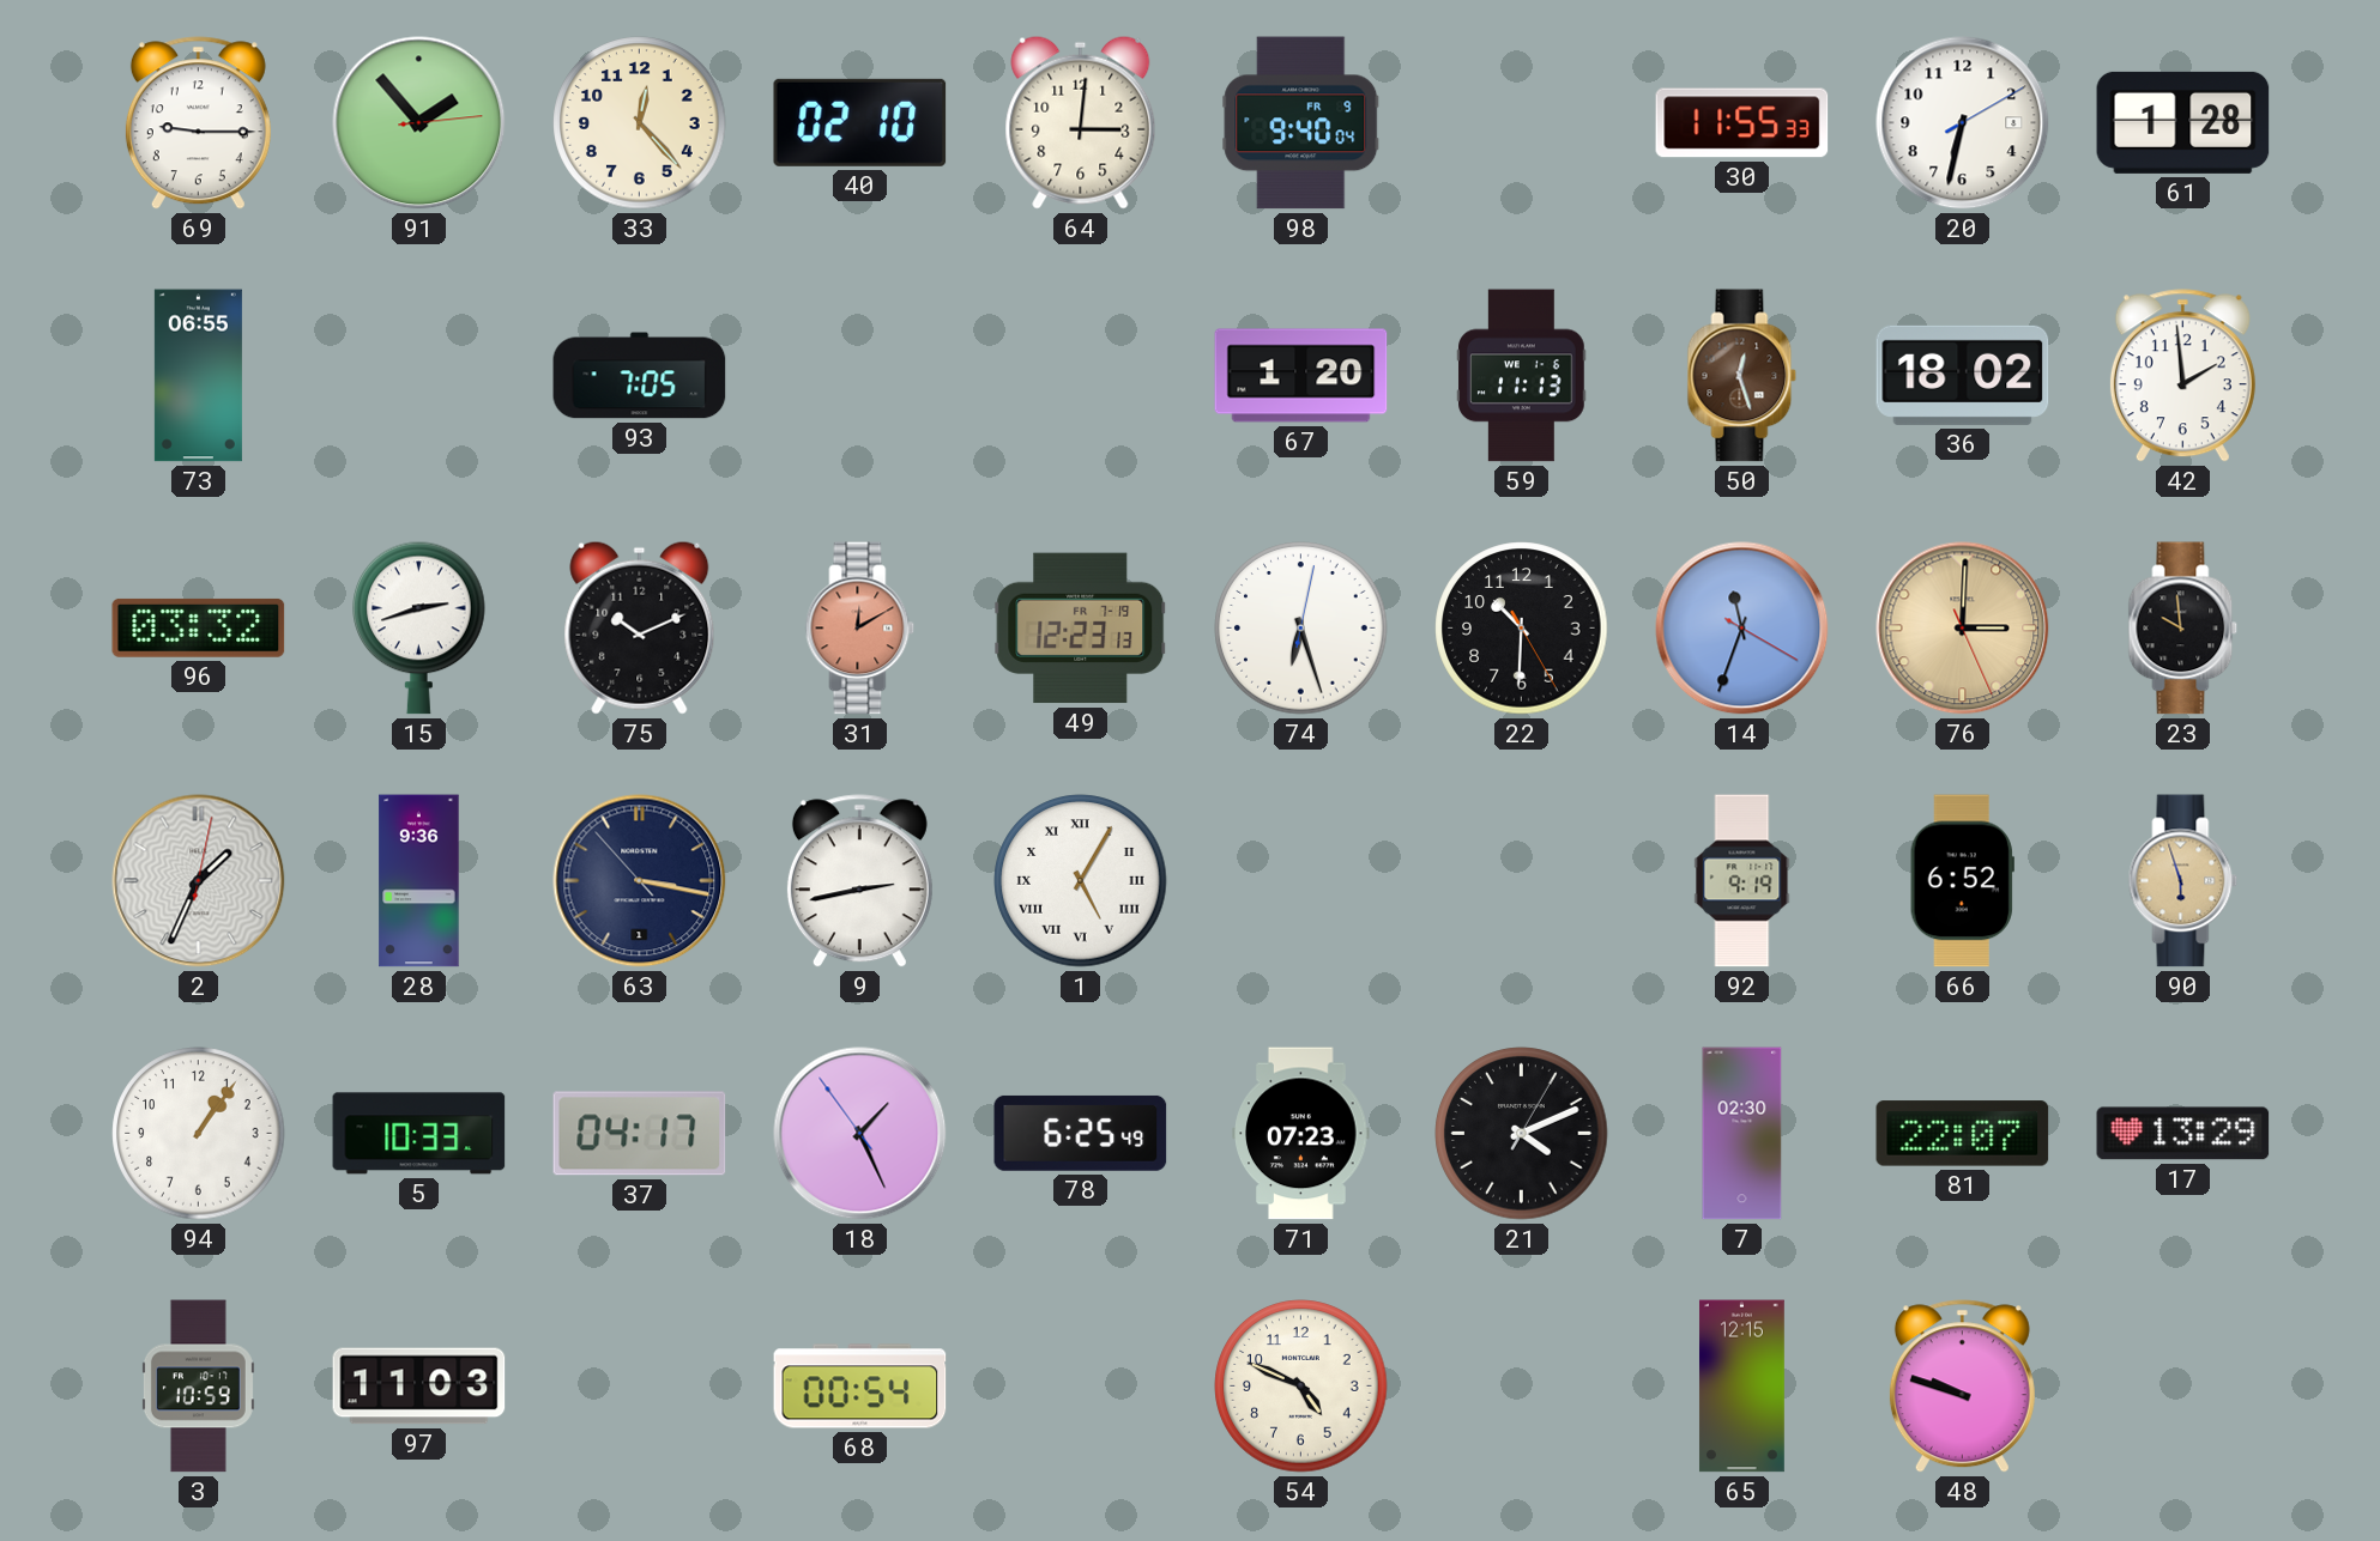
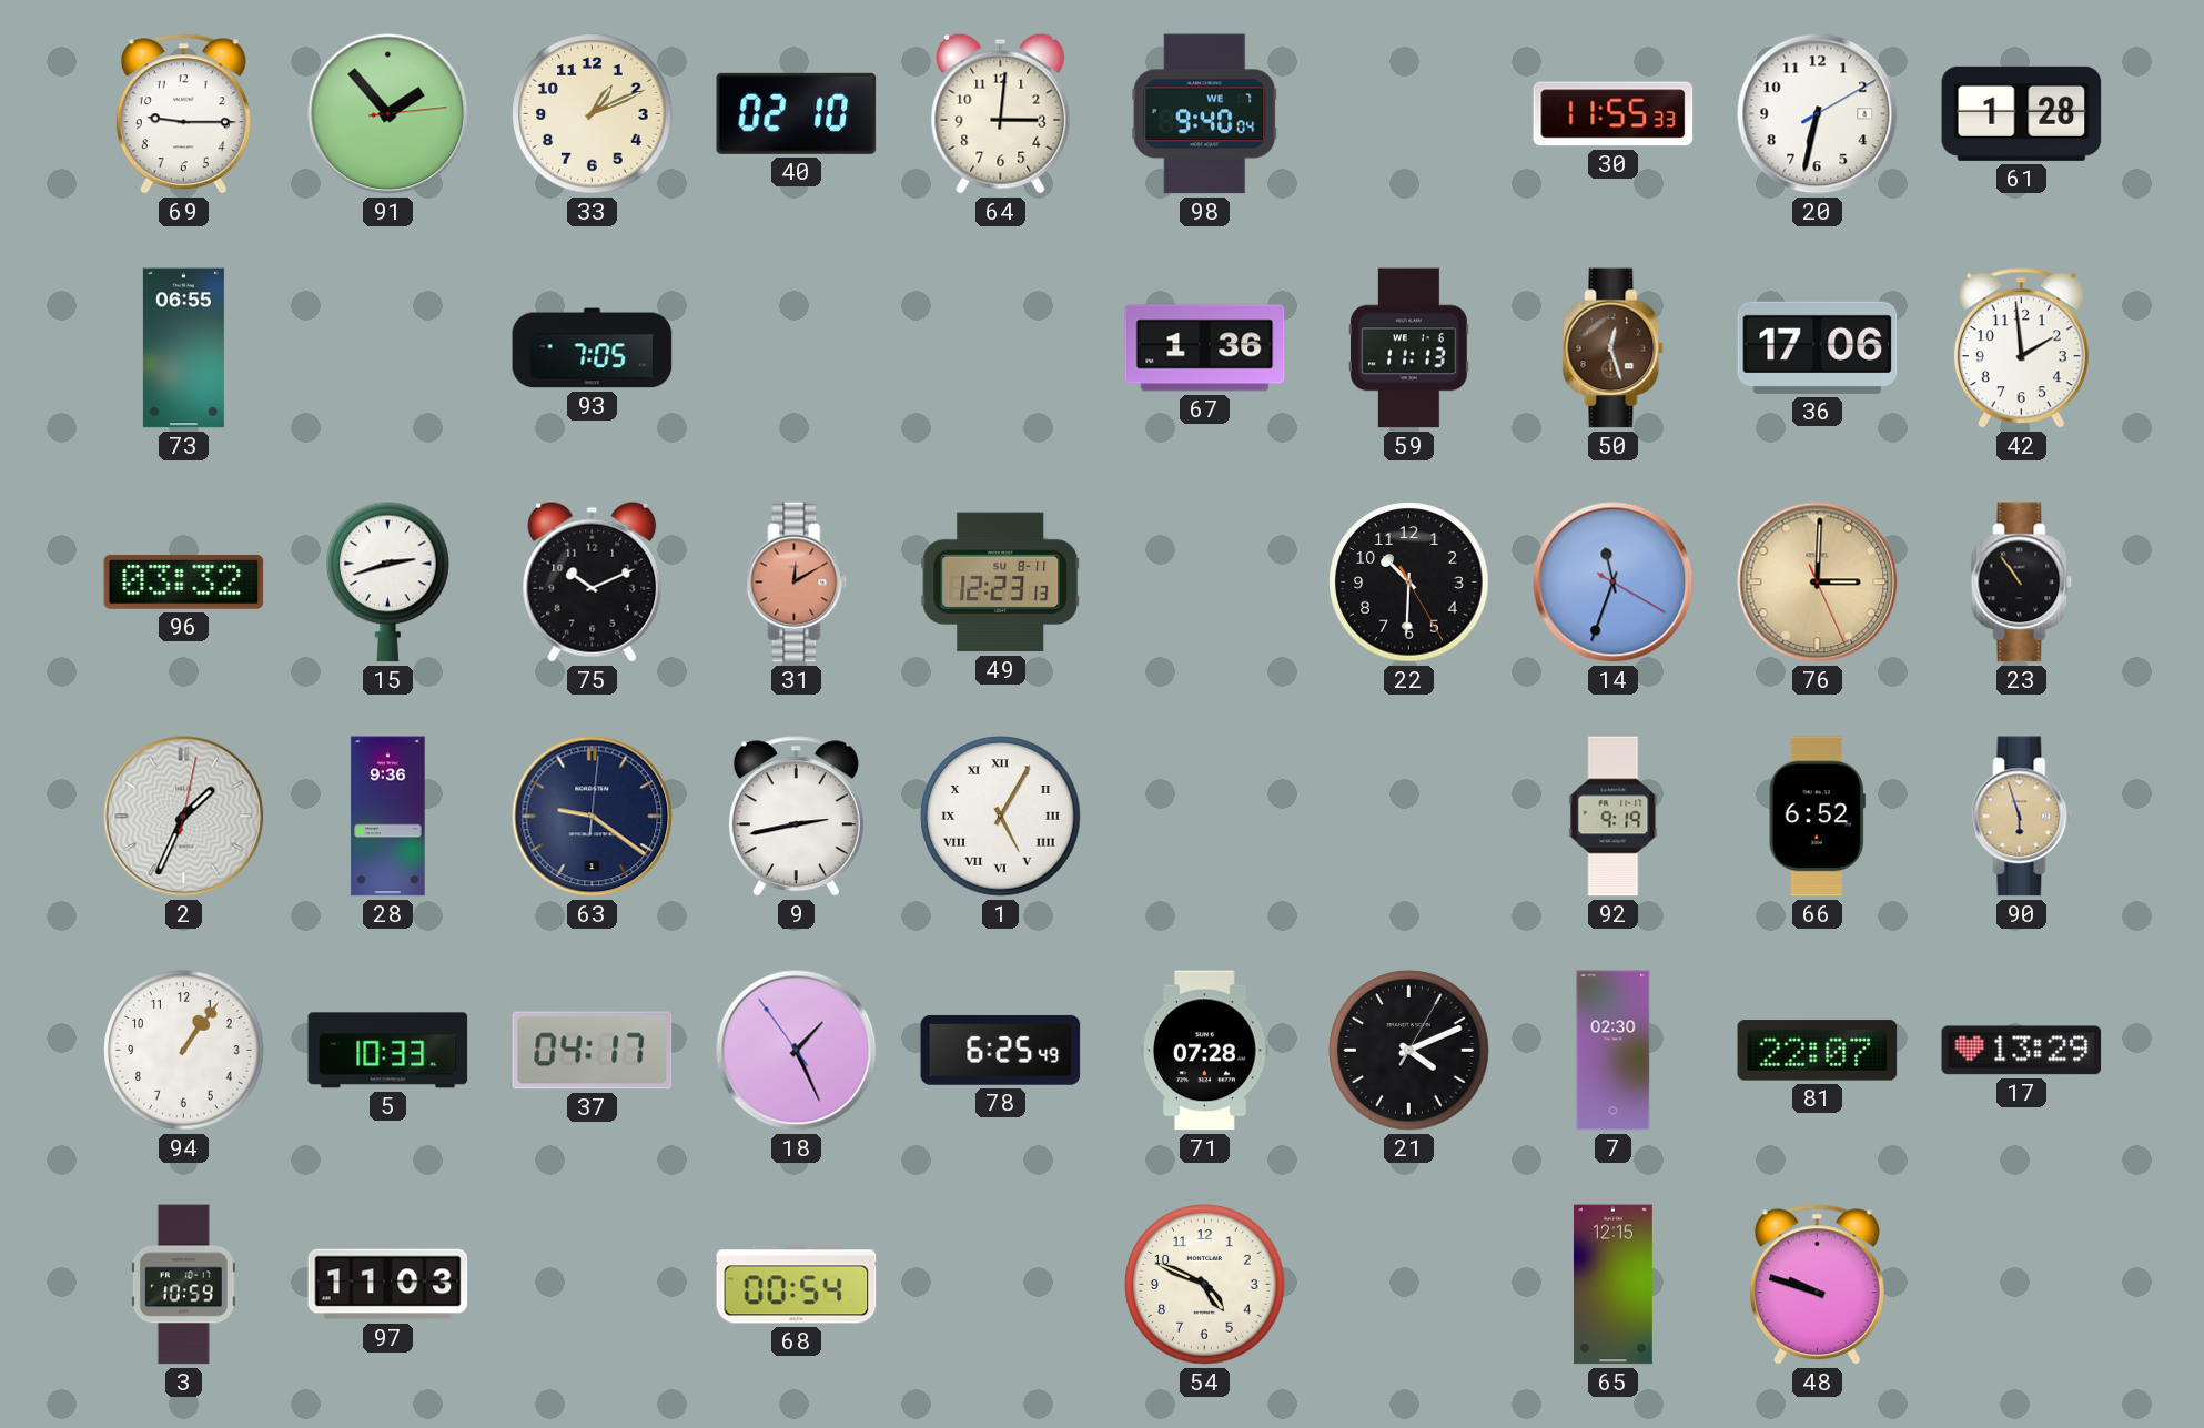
33: 12:23 -> 1:11
98 date: FR 9 -> WE 7
67: 1:20 -> 1:36
36: 18:02 -> 17:06
49 date: FR 7-19 -> SU 8-11
74: 6:27 -> none
23: 9:59 -> 10:54
63: 3:16 -> 9:21
71: 07:23 -> 07:28
